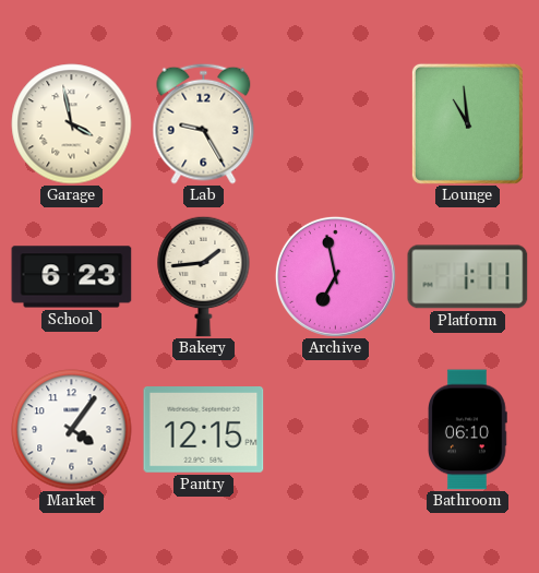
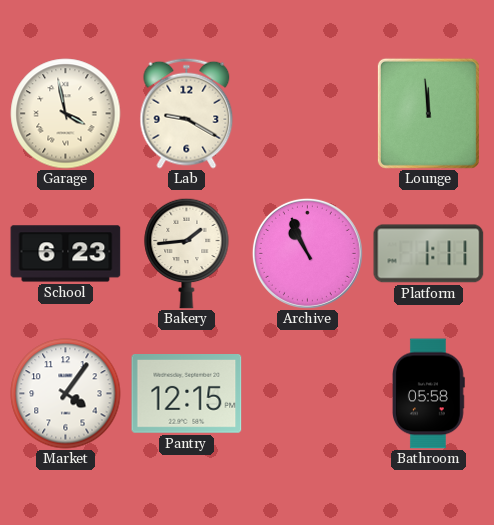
Lab: 9:25 -> 9:20
Lounge: 10:59 -> 11:59
Archive: 6:58 -> 10:56
Bathroom: 06:10 -> 05:58
